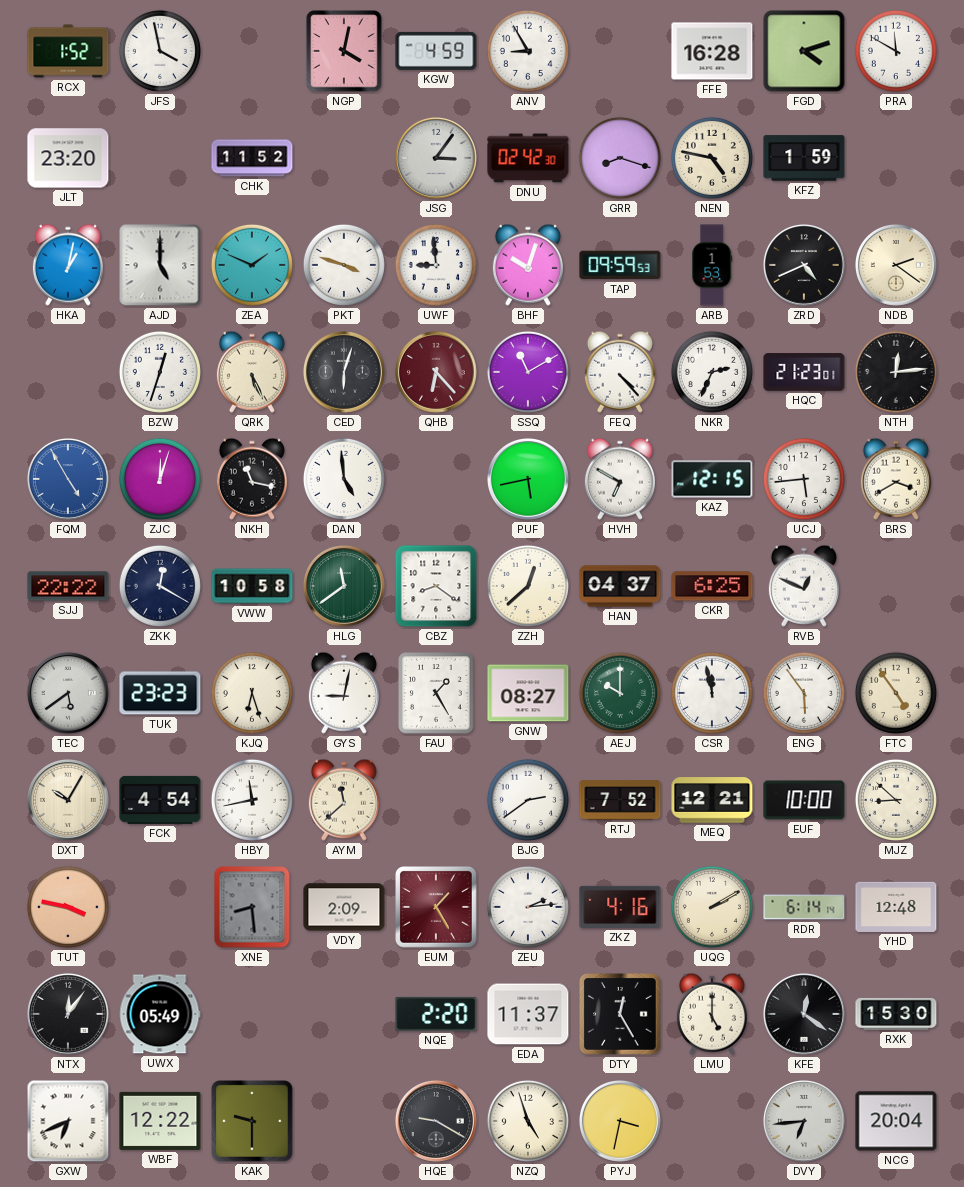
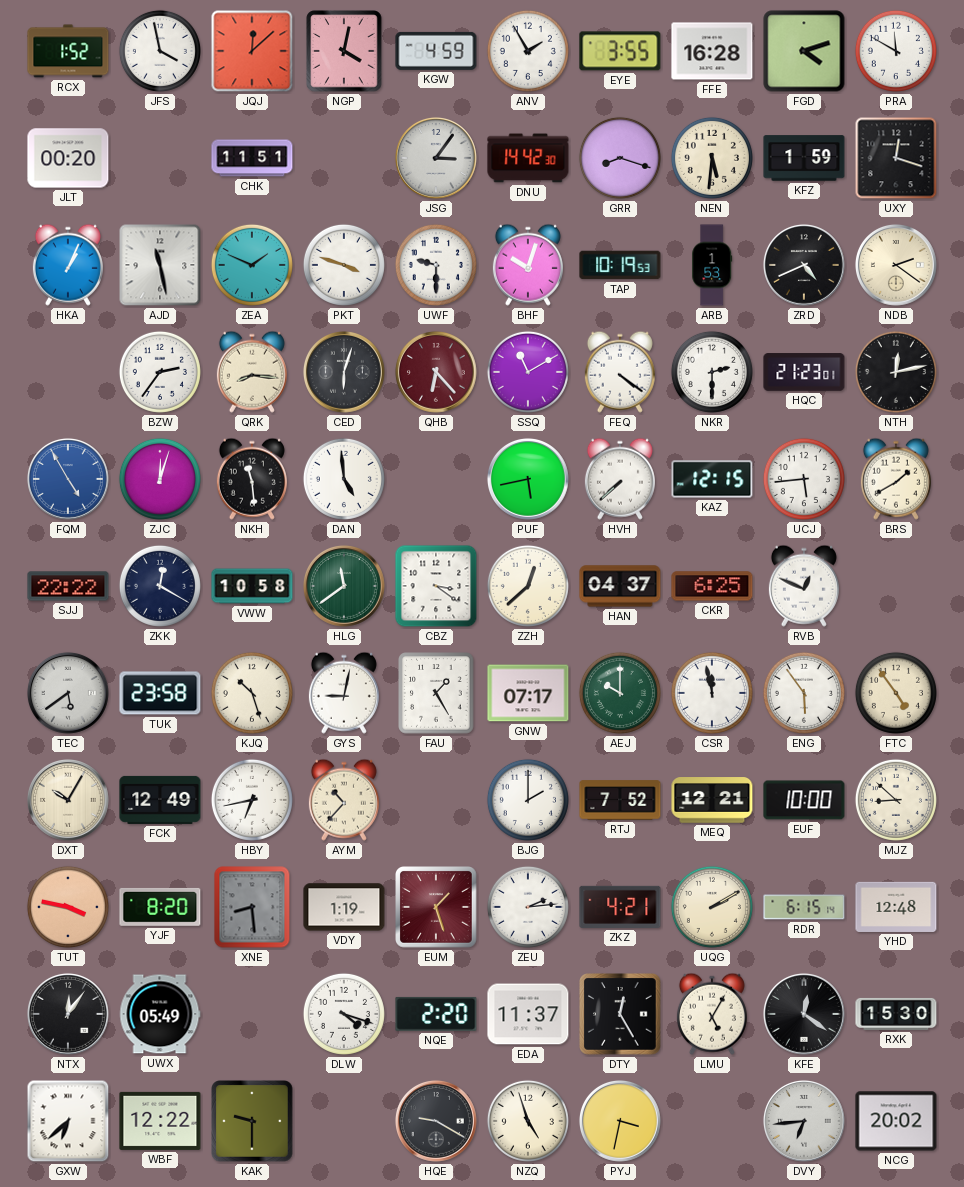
JQJ: none -> 12:08
ANV: 8:55 -> 1:55
EYE: none -> 3:55
JLT: 23:20 -> 00:20
CHK: 11:52 -> 11:51
DNU: 02:42 -> 14:42
NEN: 4:47 -> 5:31
UXY: none -> 12:18
HKA: 1:02 -> 1:04
AJD: 5:00 -> 11:28
UWF: 8:59 -> 9:30
TAP: 09:59 -> 10:19
BZW: 12:33 -> 2:36
QRK: 5:26 -> 8:16
FEQ: 4:23 -> 4:21
NKR: 2:34 -> 2:30
NTH: 12:14 -> 12:13
NKH: 11:17 -> 11:29
HVH: 6:50 -> 7:38
BRS: 3:40 -> 1:40
CBZ: 8:21 -> 3:21
TUK: 23:23 -> 23:58
KJQ: 6:27 -> 10:27
GNW: 08:27 -> 07:17
FCK: 4:54 -> 12:49
HBY: 11:43 -> 6:43
AYM: 11:38 -> 10:37
BJG: 2:39 -> 2:00
YJF: none -> 8:20
VDY: 2:09 -> 1:19
EUM: 1:25 -> 1:27
ZKZ: 4:16 -> 4:21
RDR: 6:14 -> 6:15
DLW: none -> 4:18
LMU: 5:00 -> 5:05
GXW: 6:41 -> 6:38
NCG: 20:04 -> 20:02
